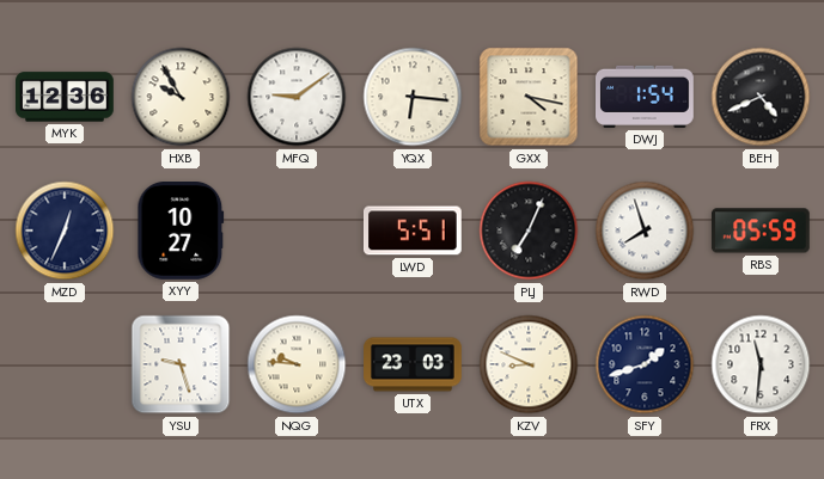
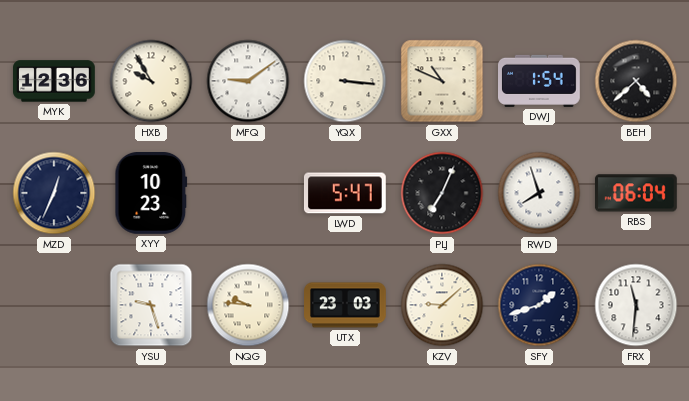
YQX: 6:16 -> 3:16
GXX: 4:17 -> 10:49
BEH: 4:41 -> 4:38
XYY: 10:27 -> 10:23
LWD: 5:51 -> 5:47
RBS: 05:59 -> 06:04
KZV: 8:49 -> 9:08
